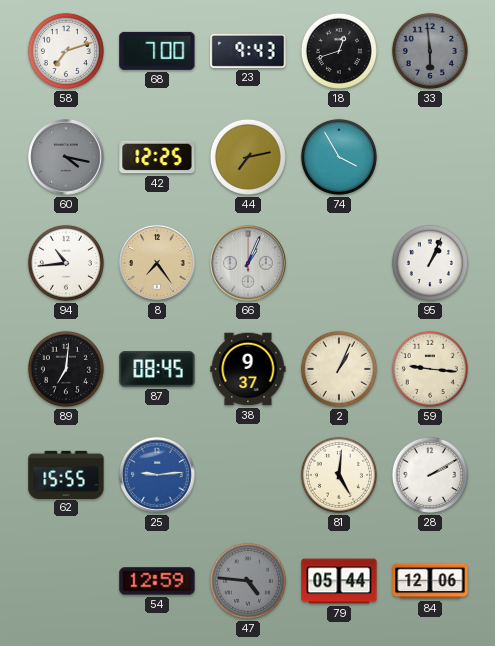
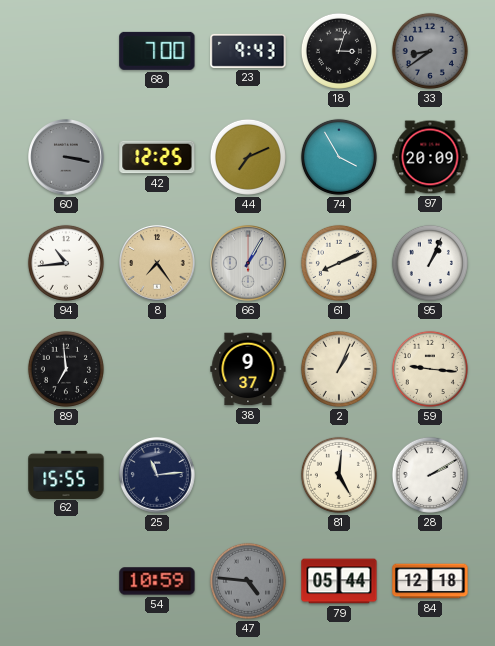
58: 7:12 -> none
18: 12:42 -> 3:03
33: 5:59 -> 8:39
60: 4:17 -> 3:17
44: 7:13 -> 7:11
97: none -> 20:09
66: 1:04 -> 1:05
61: none -> 8:11
89: 7:01 -> 6:59
87: 08:45 -> none
25: 9:14 -> 11:14
25 dial: blue -> navy
54: 12:59 -> 10:59
84: 12:06 -> 12:18
